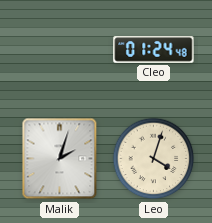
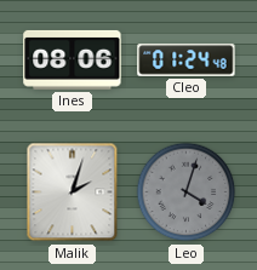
Ines: none -> 08:06
Leo dial: cream -> grey
